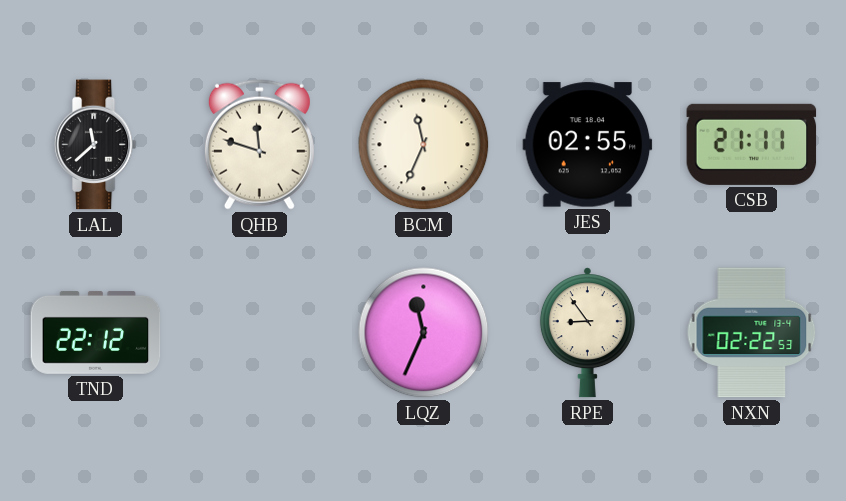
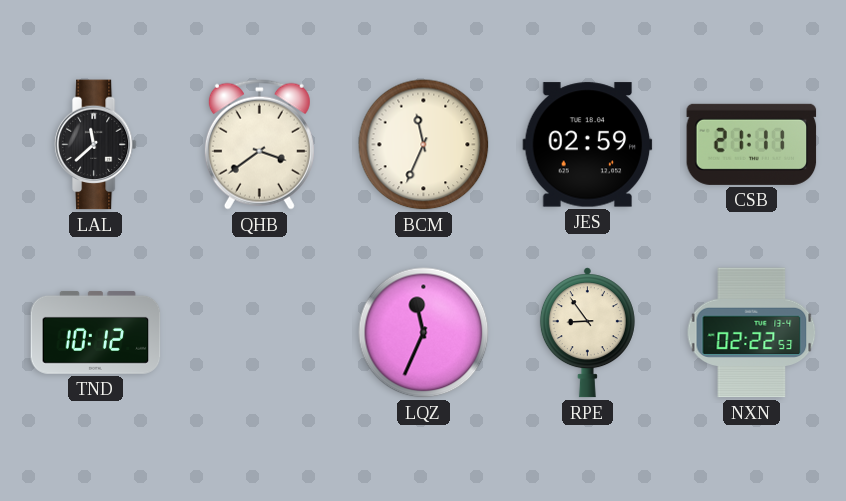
QHB: 11:48 -> 3:39
JES: 02:55 -> 02:59
TND: 22:12 -> 10:12
